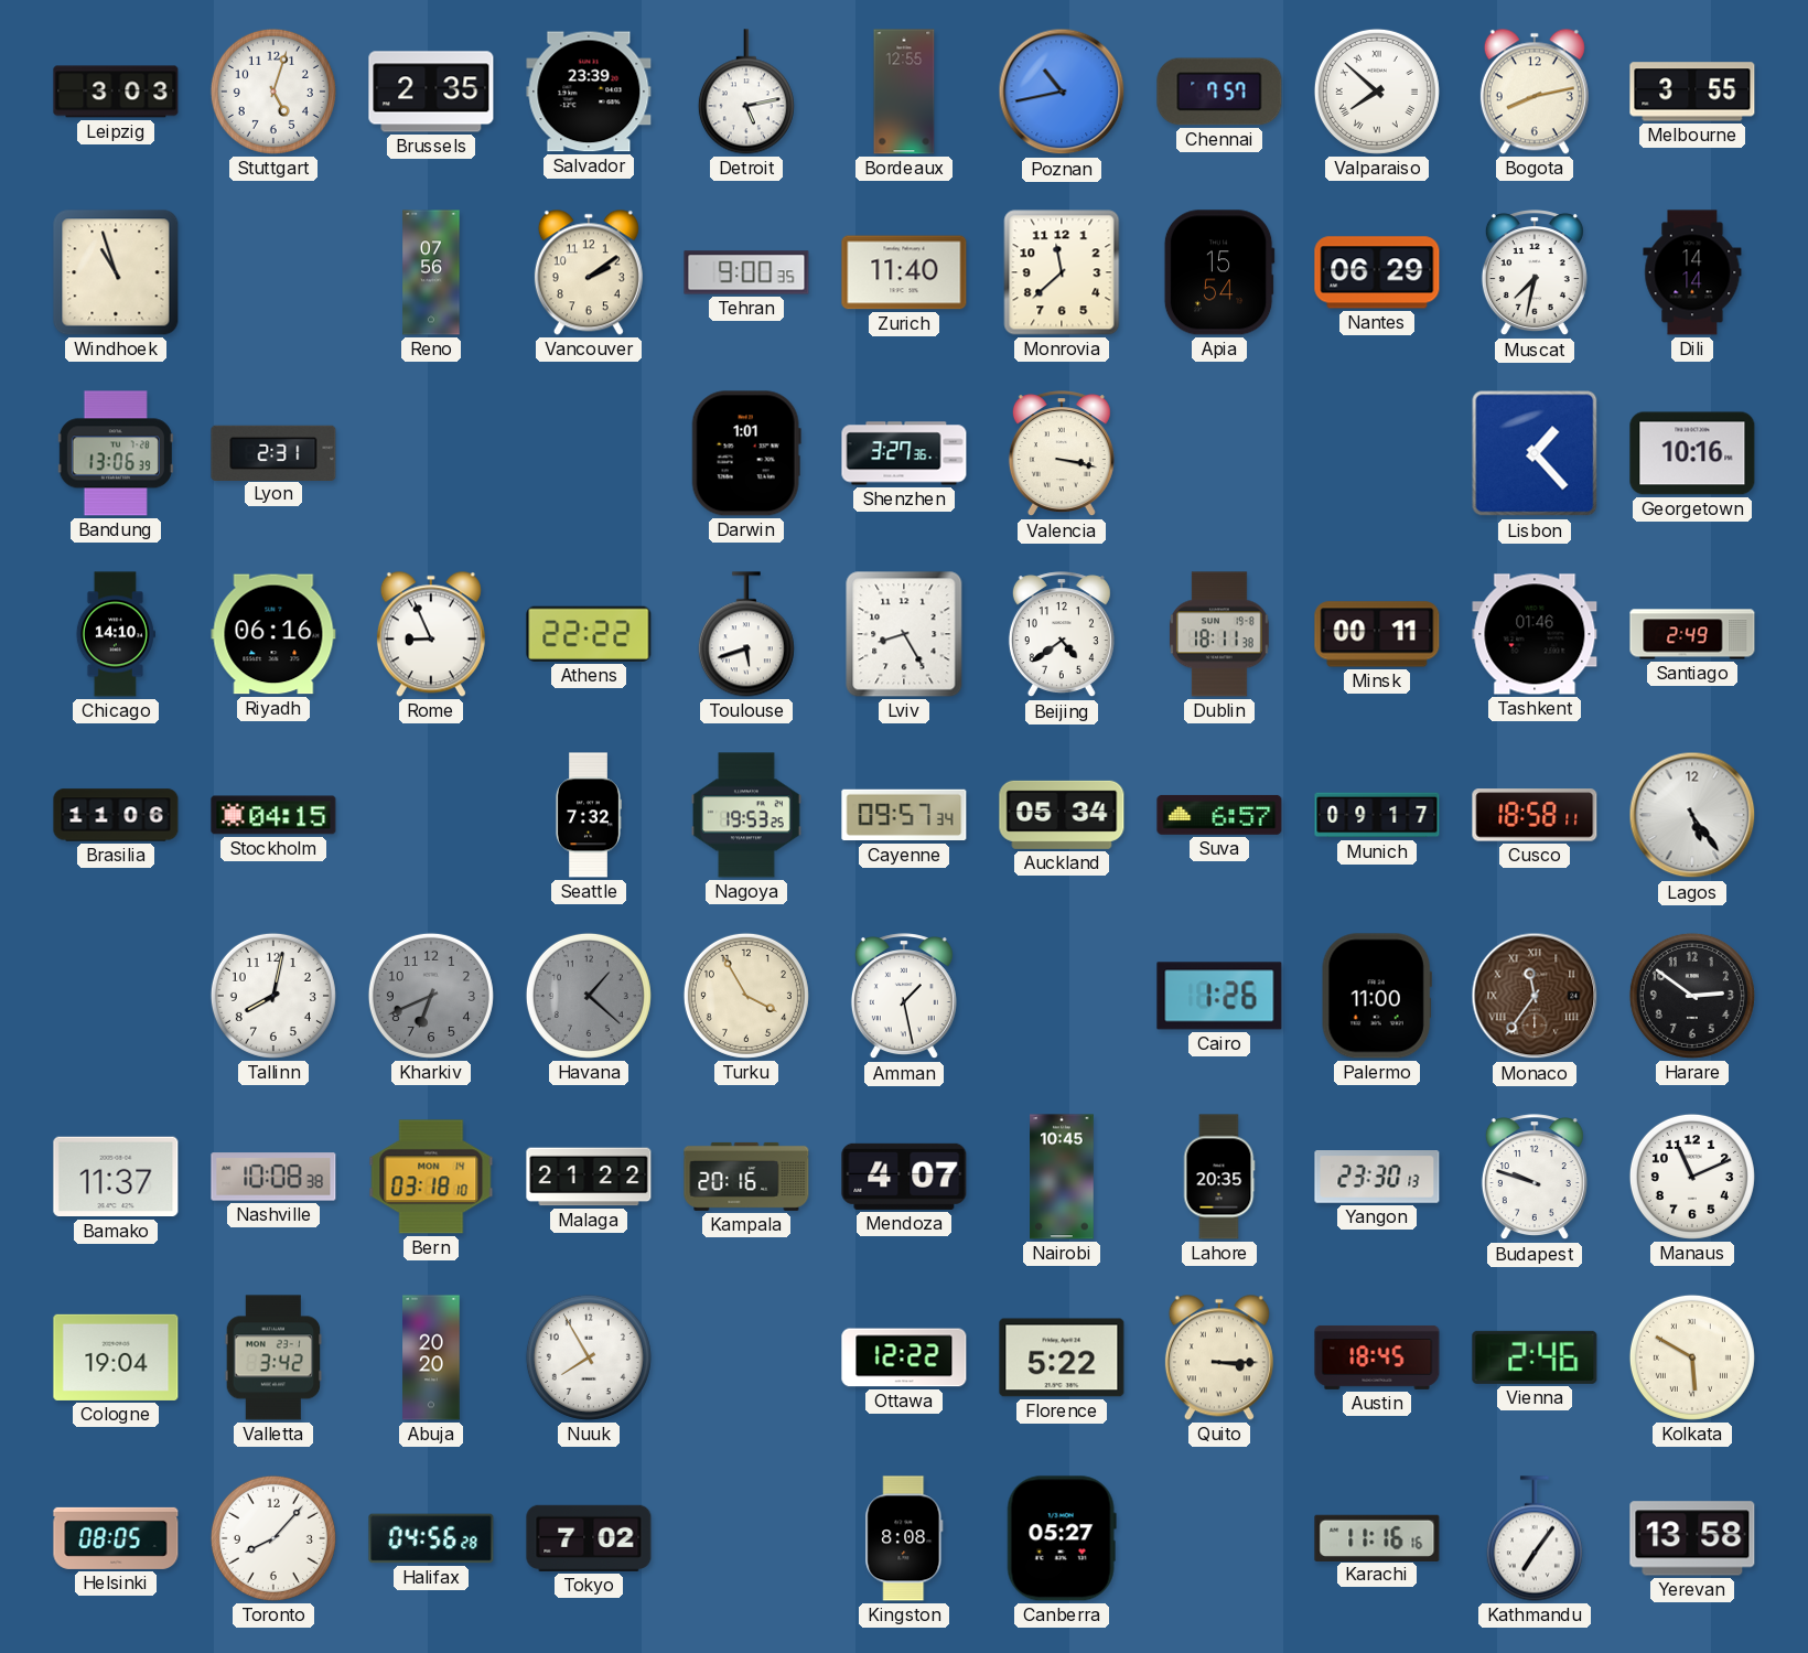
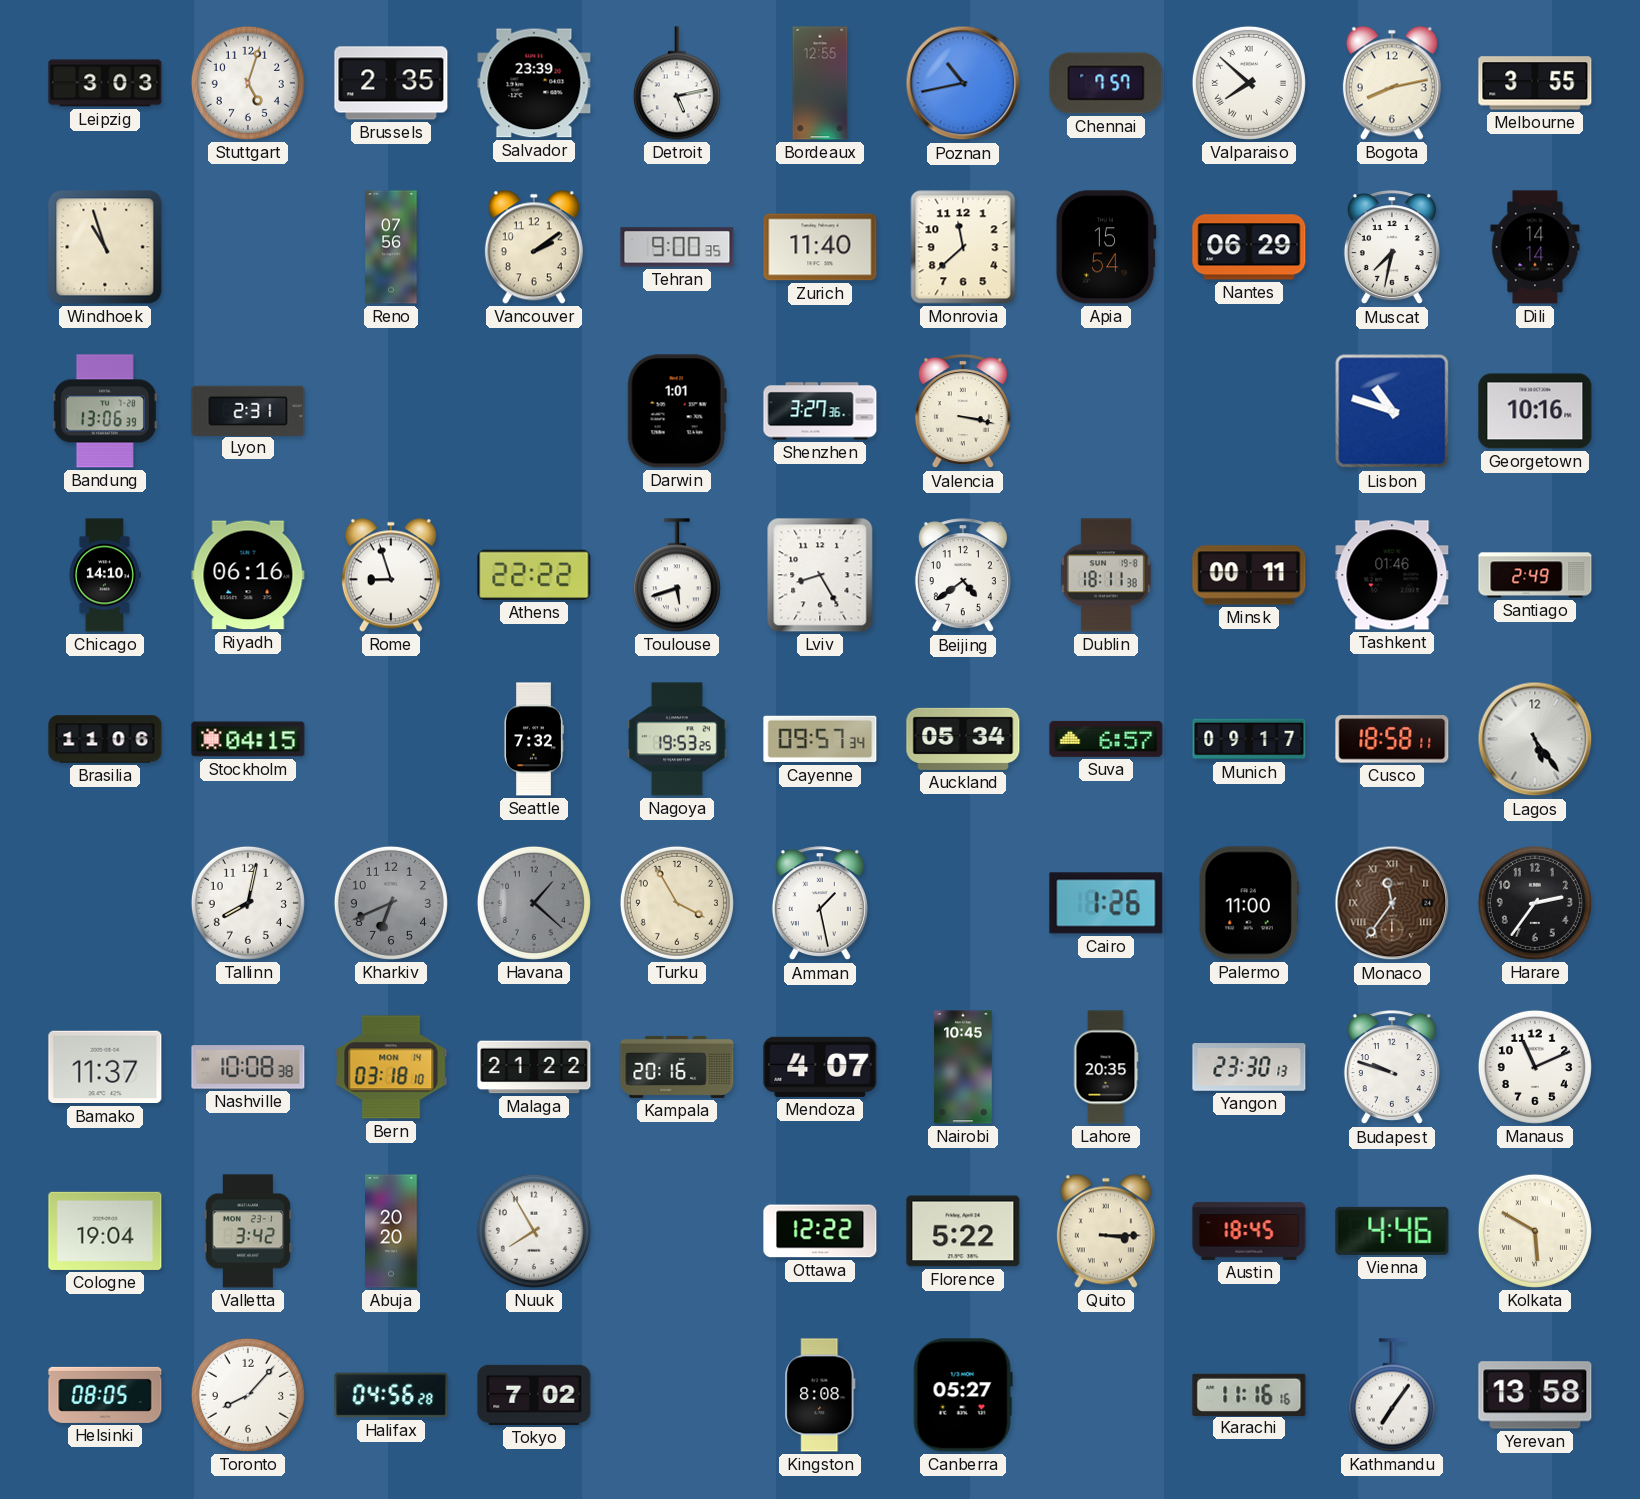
Lisbon: 1:23 -> 10:48
Rome: 8:56 -> 8:57
Harare: 2:51 -> 2:36
Vienna: 2:46 -> 4:46
